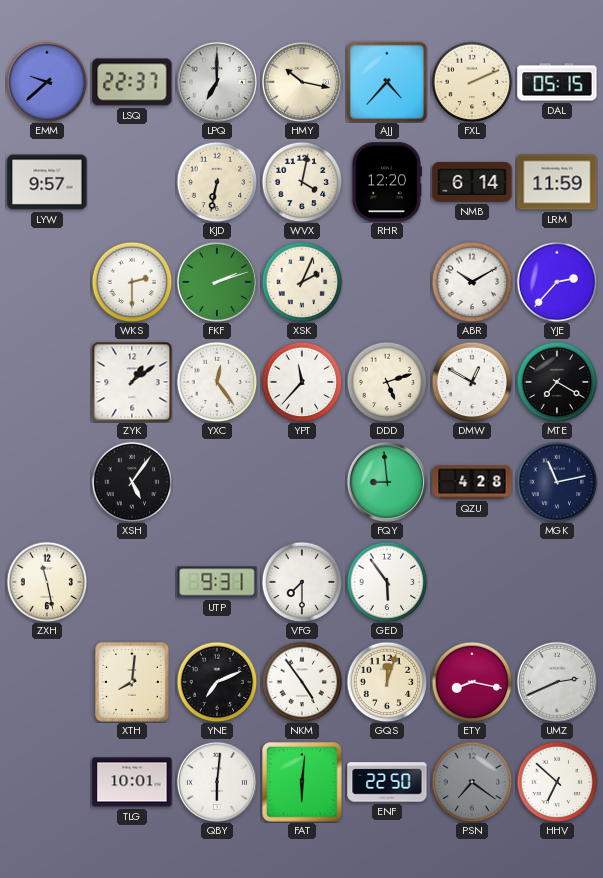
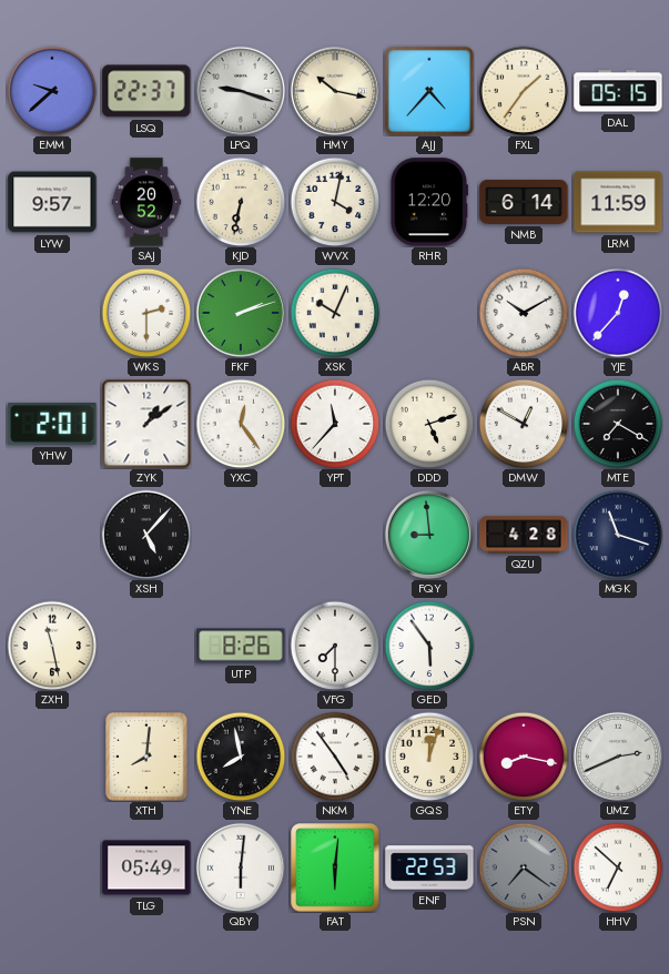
LPQ: 7:00 -> 9:18
FXL: 2:11 -> 1:36
SAJ: none -> 20:52
XSK: 2:04 -> 10:04
YJE: 2:37 -> 12:37
YHW: none -> 2:01
XSH: 5:06 -> 5:07
MGK: 11:13 -> 11:18
UTP: 9:31 -> 8:26
YNE: 7:11 -> 7:58
TLG: 10:01 -> 05:49
ENF: 22:50 -> 22:53
